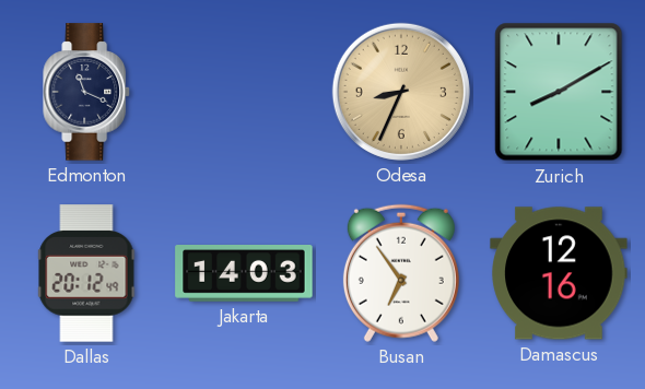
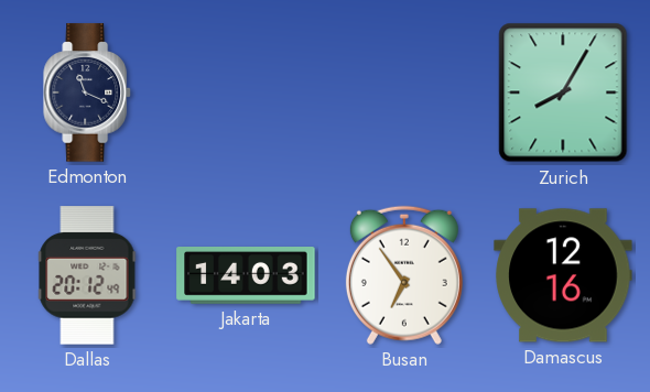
Odesa: 8:34 -> none
Zurich: 8:10 -> 8:05
